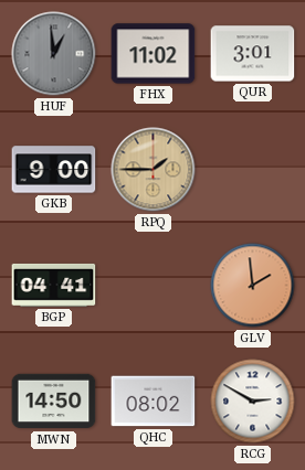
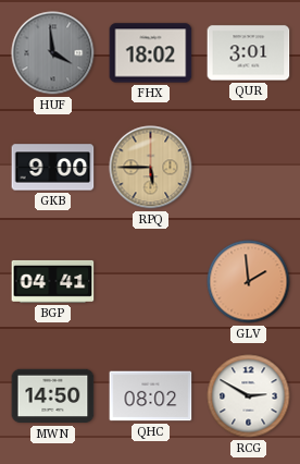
HUF: 12:59 -> 3:59
FHX: 11:02 -> 18:02
RPQ: 1:45 -> 5:45
